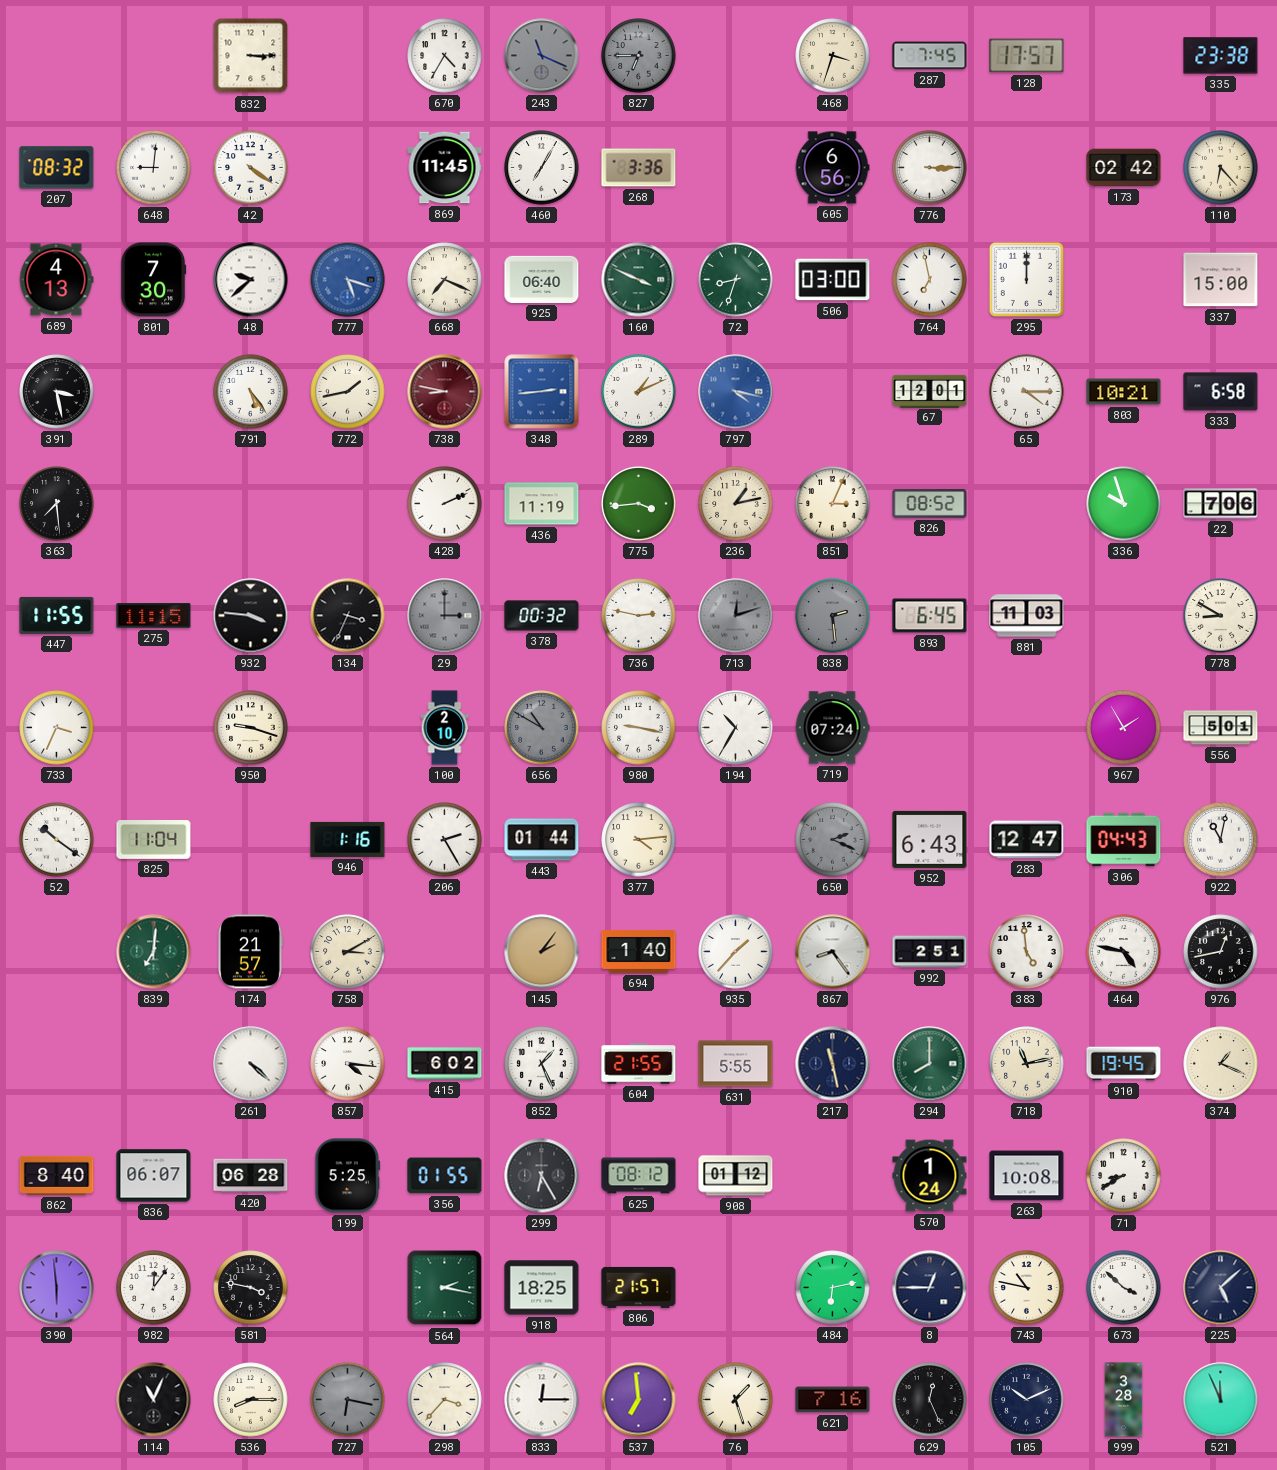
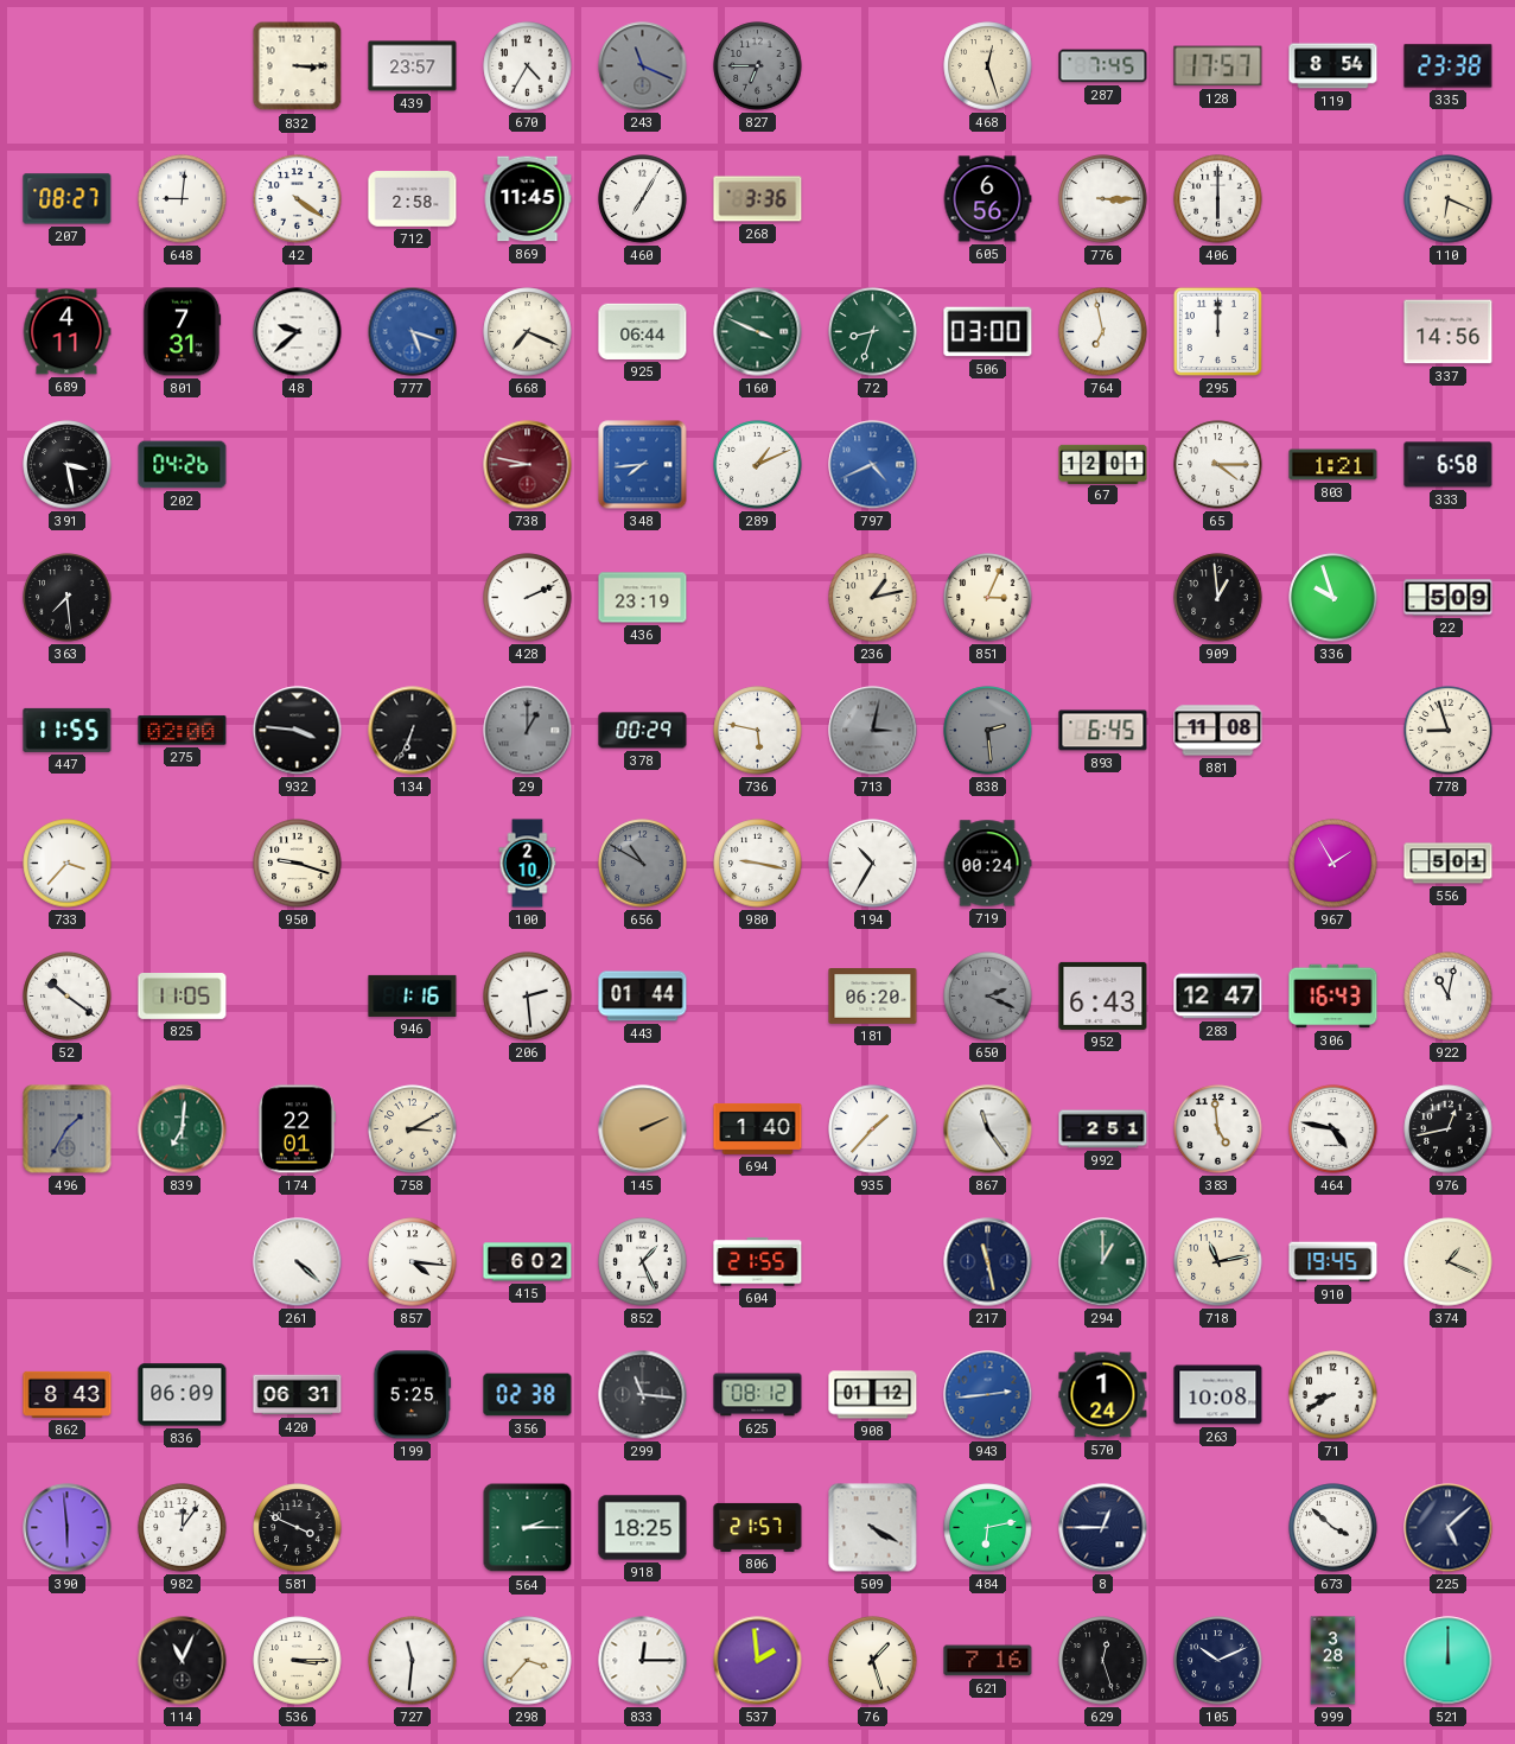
439: none -> 23:57
468: 3:33 -> 12:27
119: none -> 8:54
207: 08:32 -> 08:27
712: none -> 2:58
406: none -> 6:00
173: 02:42 -> none
110: 6:23 -> 6:19
689: 4:13 -> 4:11
801: 7:30 -> 7:31
925: 06:40 -> 06:44
337: 15:00 -> 14:56
202: none -> 04:26
791: 5:24 -> none
772: 1:43 -> none
348: 2:44 -> 7:44
797: 4:17 -> 4:41
803: 10:21 -> 1:21
436: 11:19 -> 23:19
775: 3:44 -> none
826: 08:52 -> none
909: none -> 12:59
22: 7:06 -> 5:09
275: 11:15 -> 02:00
134: 3:34 -> 6:34
29: 3:00 -> 1:00
378: 00:32 -> 00:29
736: 2:47 -> 5:47
713: 12:12 -> 3:02
881: 11:03 -> 11:08
778: 8:50 -> 8:57
733: 3:34 -> 3:37
719: 07:24 -> 00:24
825: 11:04 -> 11:05
206: 2:25 -> 2:29
377: 4:14 -> none
181: none -> 06:20
306: 04:43 -> 16:43
496: none -> 1:35
174: 21:57 -> 22:01
145: 2:06 -> 2:11
867: 8:24 -> 11:24
631: 5:55 -> none
294: 8:00 -> 1:00
862: 8:40 -> 8:43
836: 06:07 -> 06:09
420: 06:28 -> 06:31
356: 01:55 -> 02:38
299: 6:25 -> 11:16
943: none -> 2:44
581: 3:47 -> 3:49
564: 2:17 -> 2:15
509: none -> 4:20
743: 10:47 -> none
536: 8:15 -> 3:15
727: 6:17 -> 11:31
727 dial: grey -> white
537: 6:59 -> 1:59
629: 12:26 -> 12:27
521: 11:56 -> 12:00
